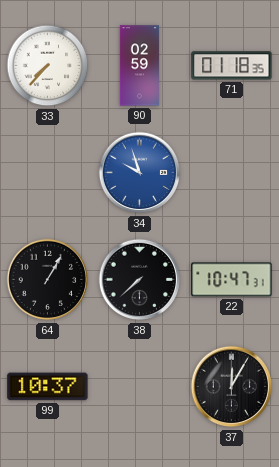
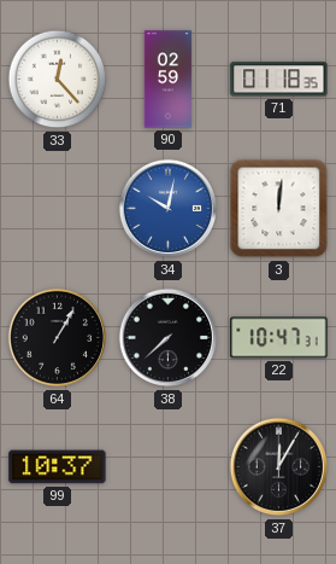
33: 7:37 -> 12:23
34: 9:57 -> 10:02
3: none -> 12:01
